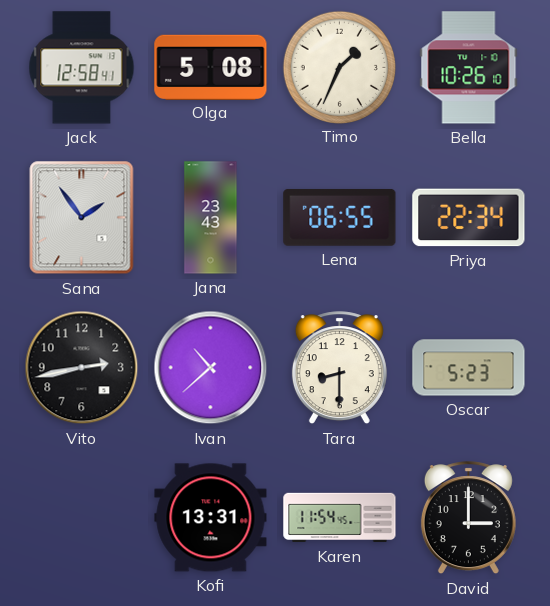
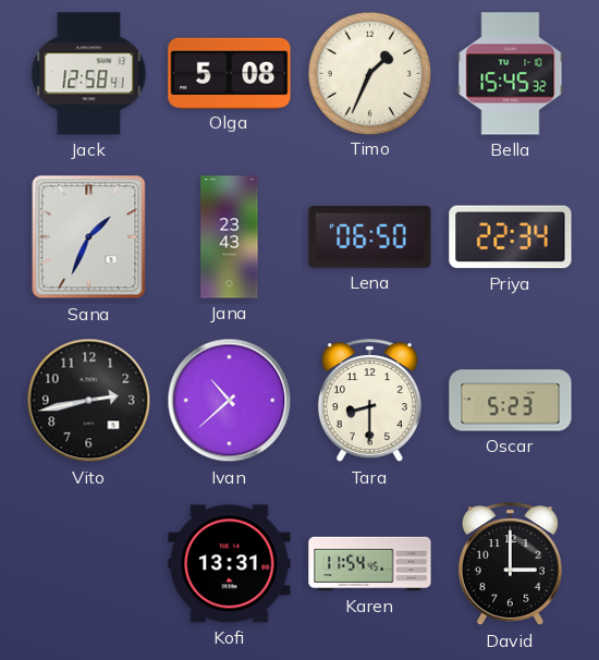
Bella: 10:26 -> 15:45
Sana: 1:54 -> 1:34
Lena: 06:55 -> 06:50
